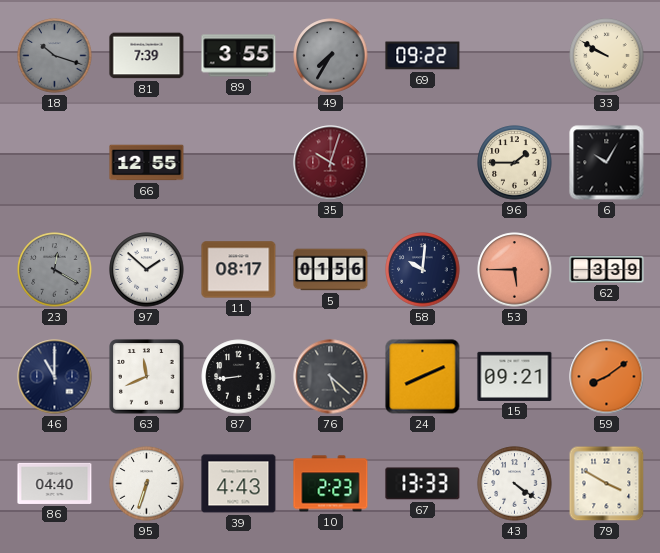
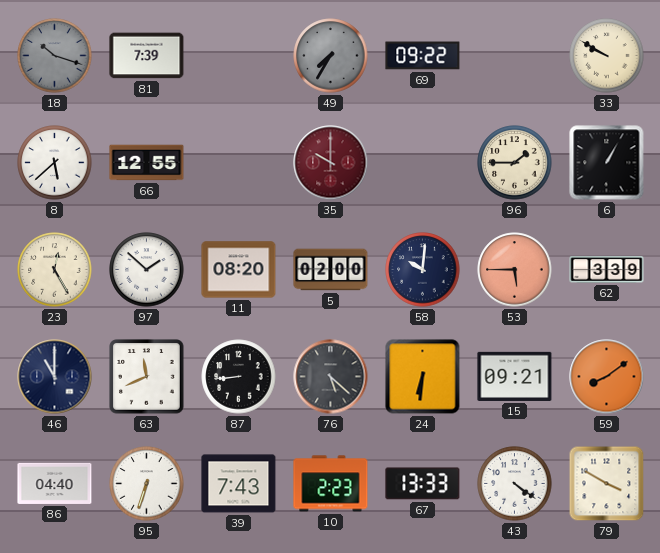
89: 3:55 -> none
8: none -> 5:38
35: 10:03 -> 10:00
6: 10:05 -> 1:05
23: 12:20 -> 12:25
23 dial: grey -> cream
11: 08:17 -> 08:20
5: 01:56 -> 02:00
24: 8:11 -> 6:31
39: 4:43 -> 7:43
